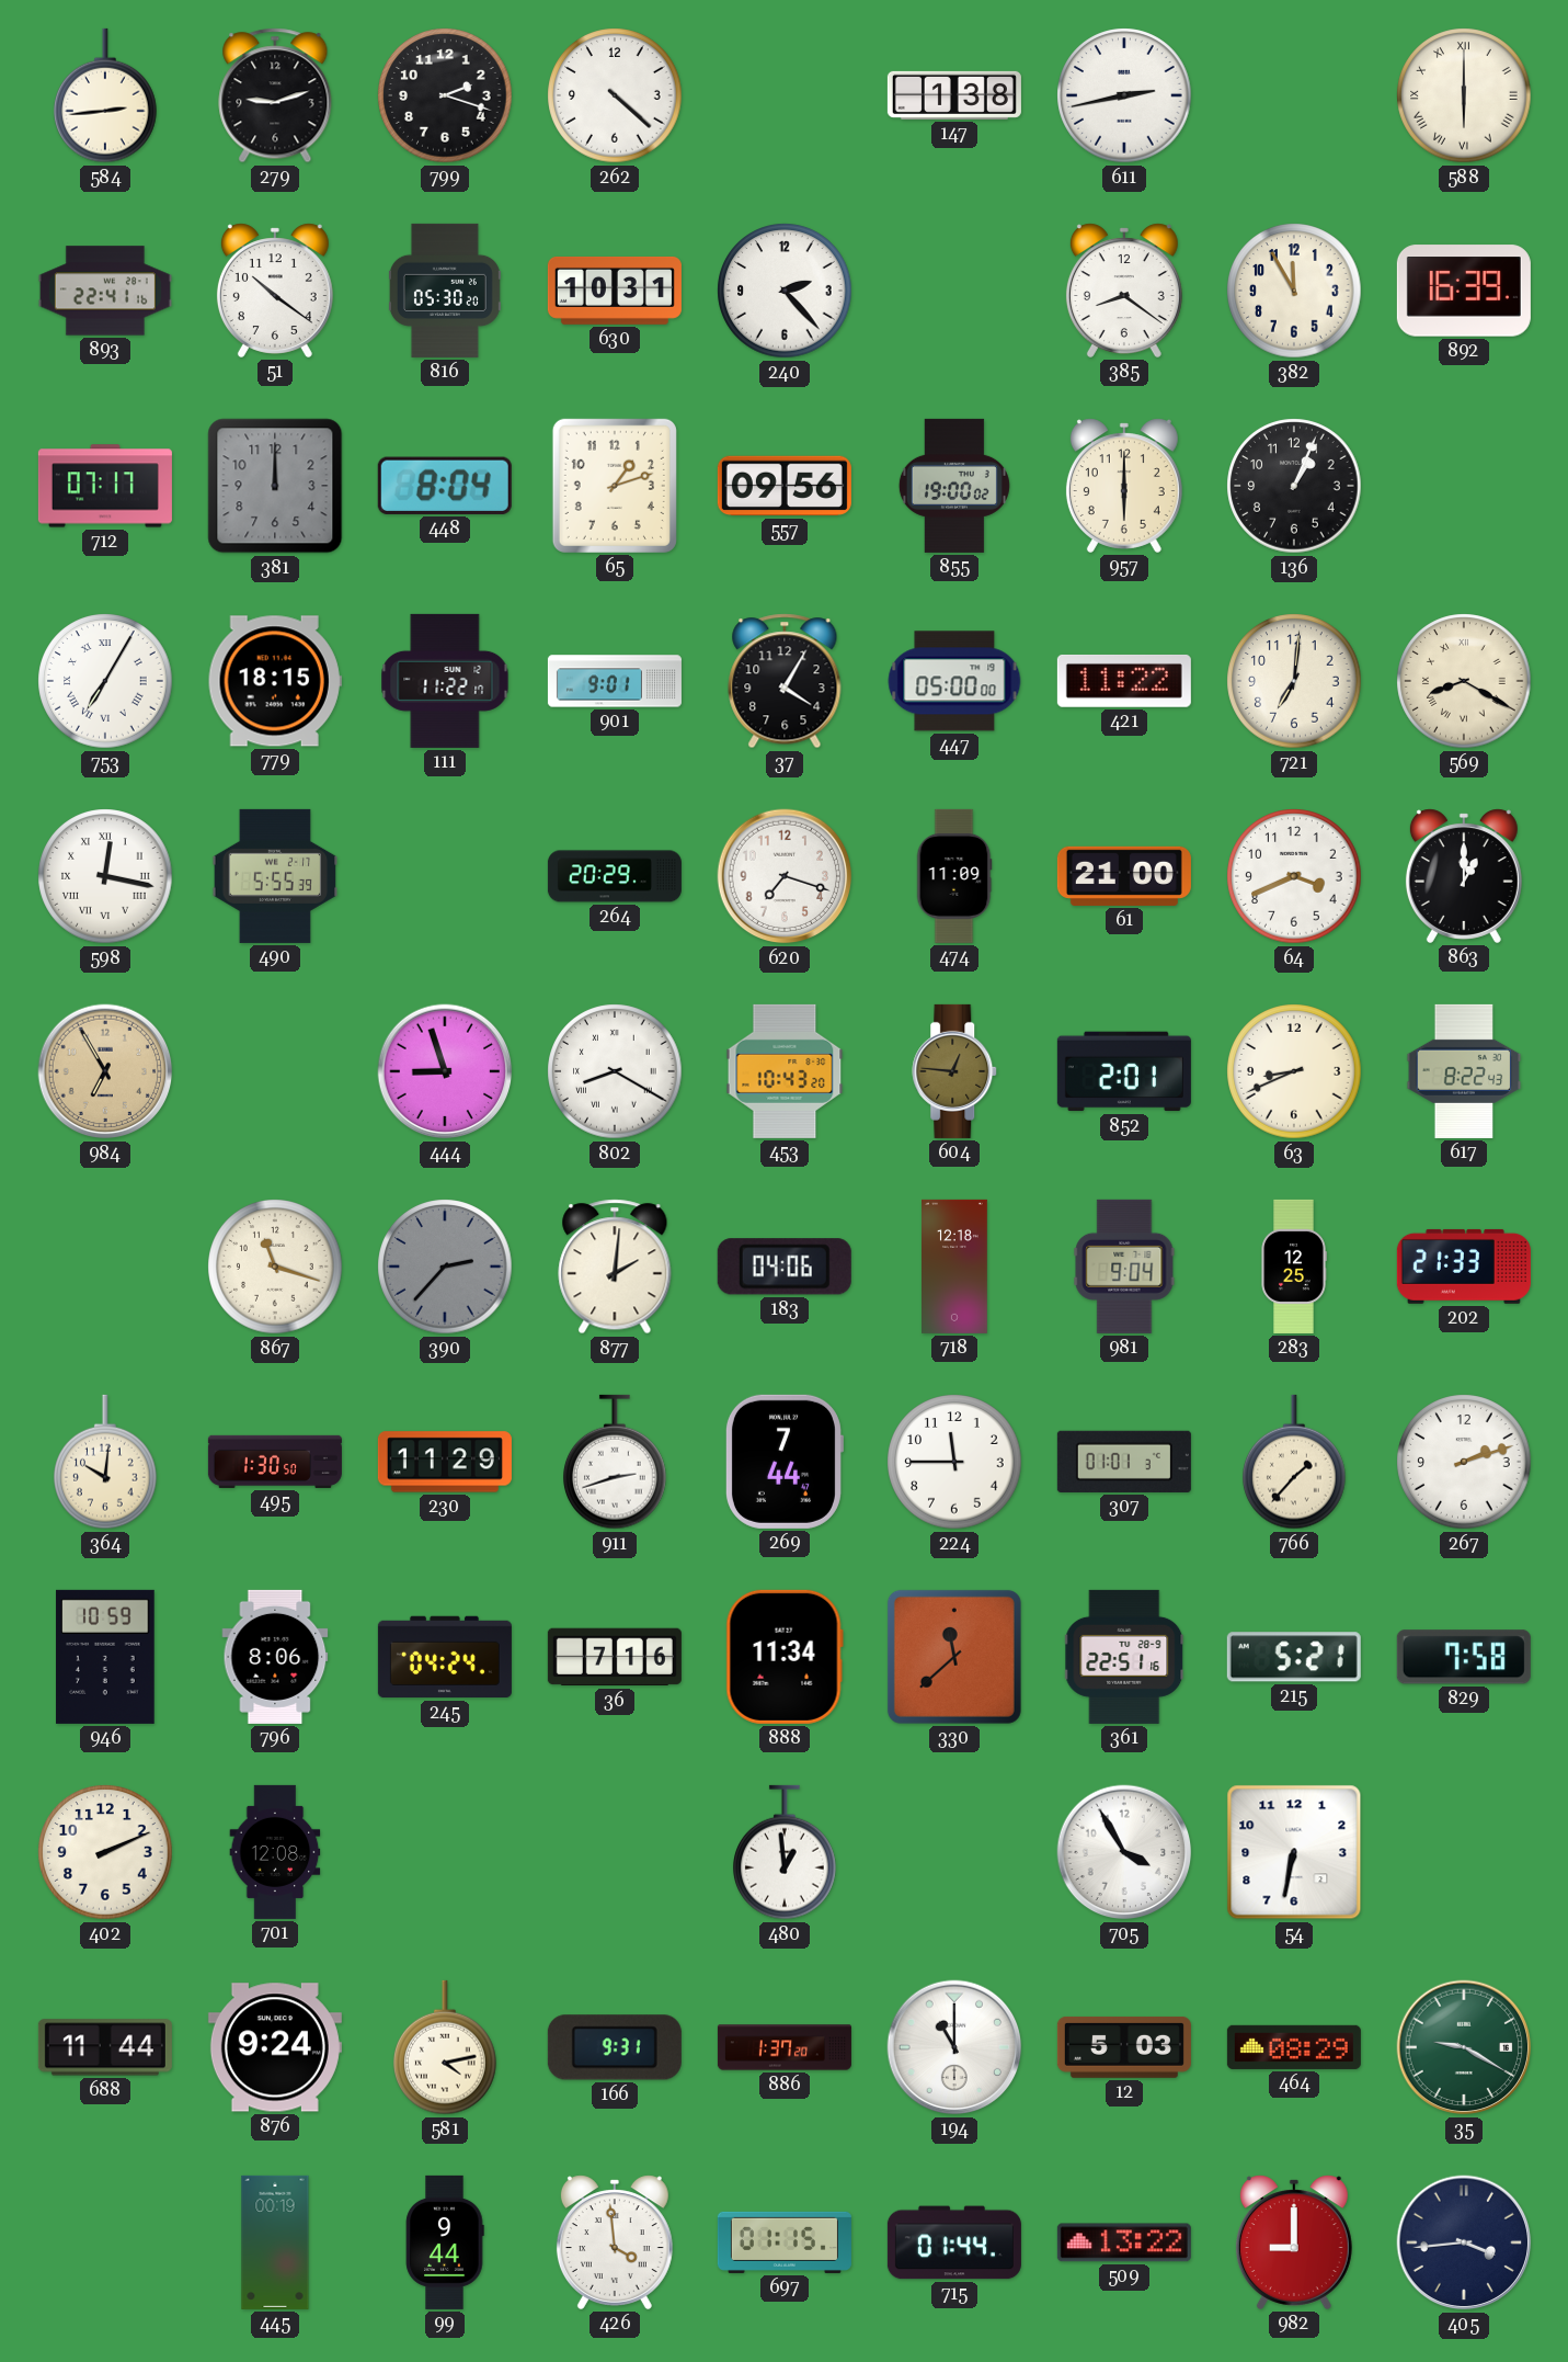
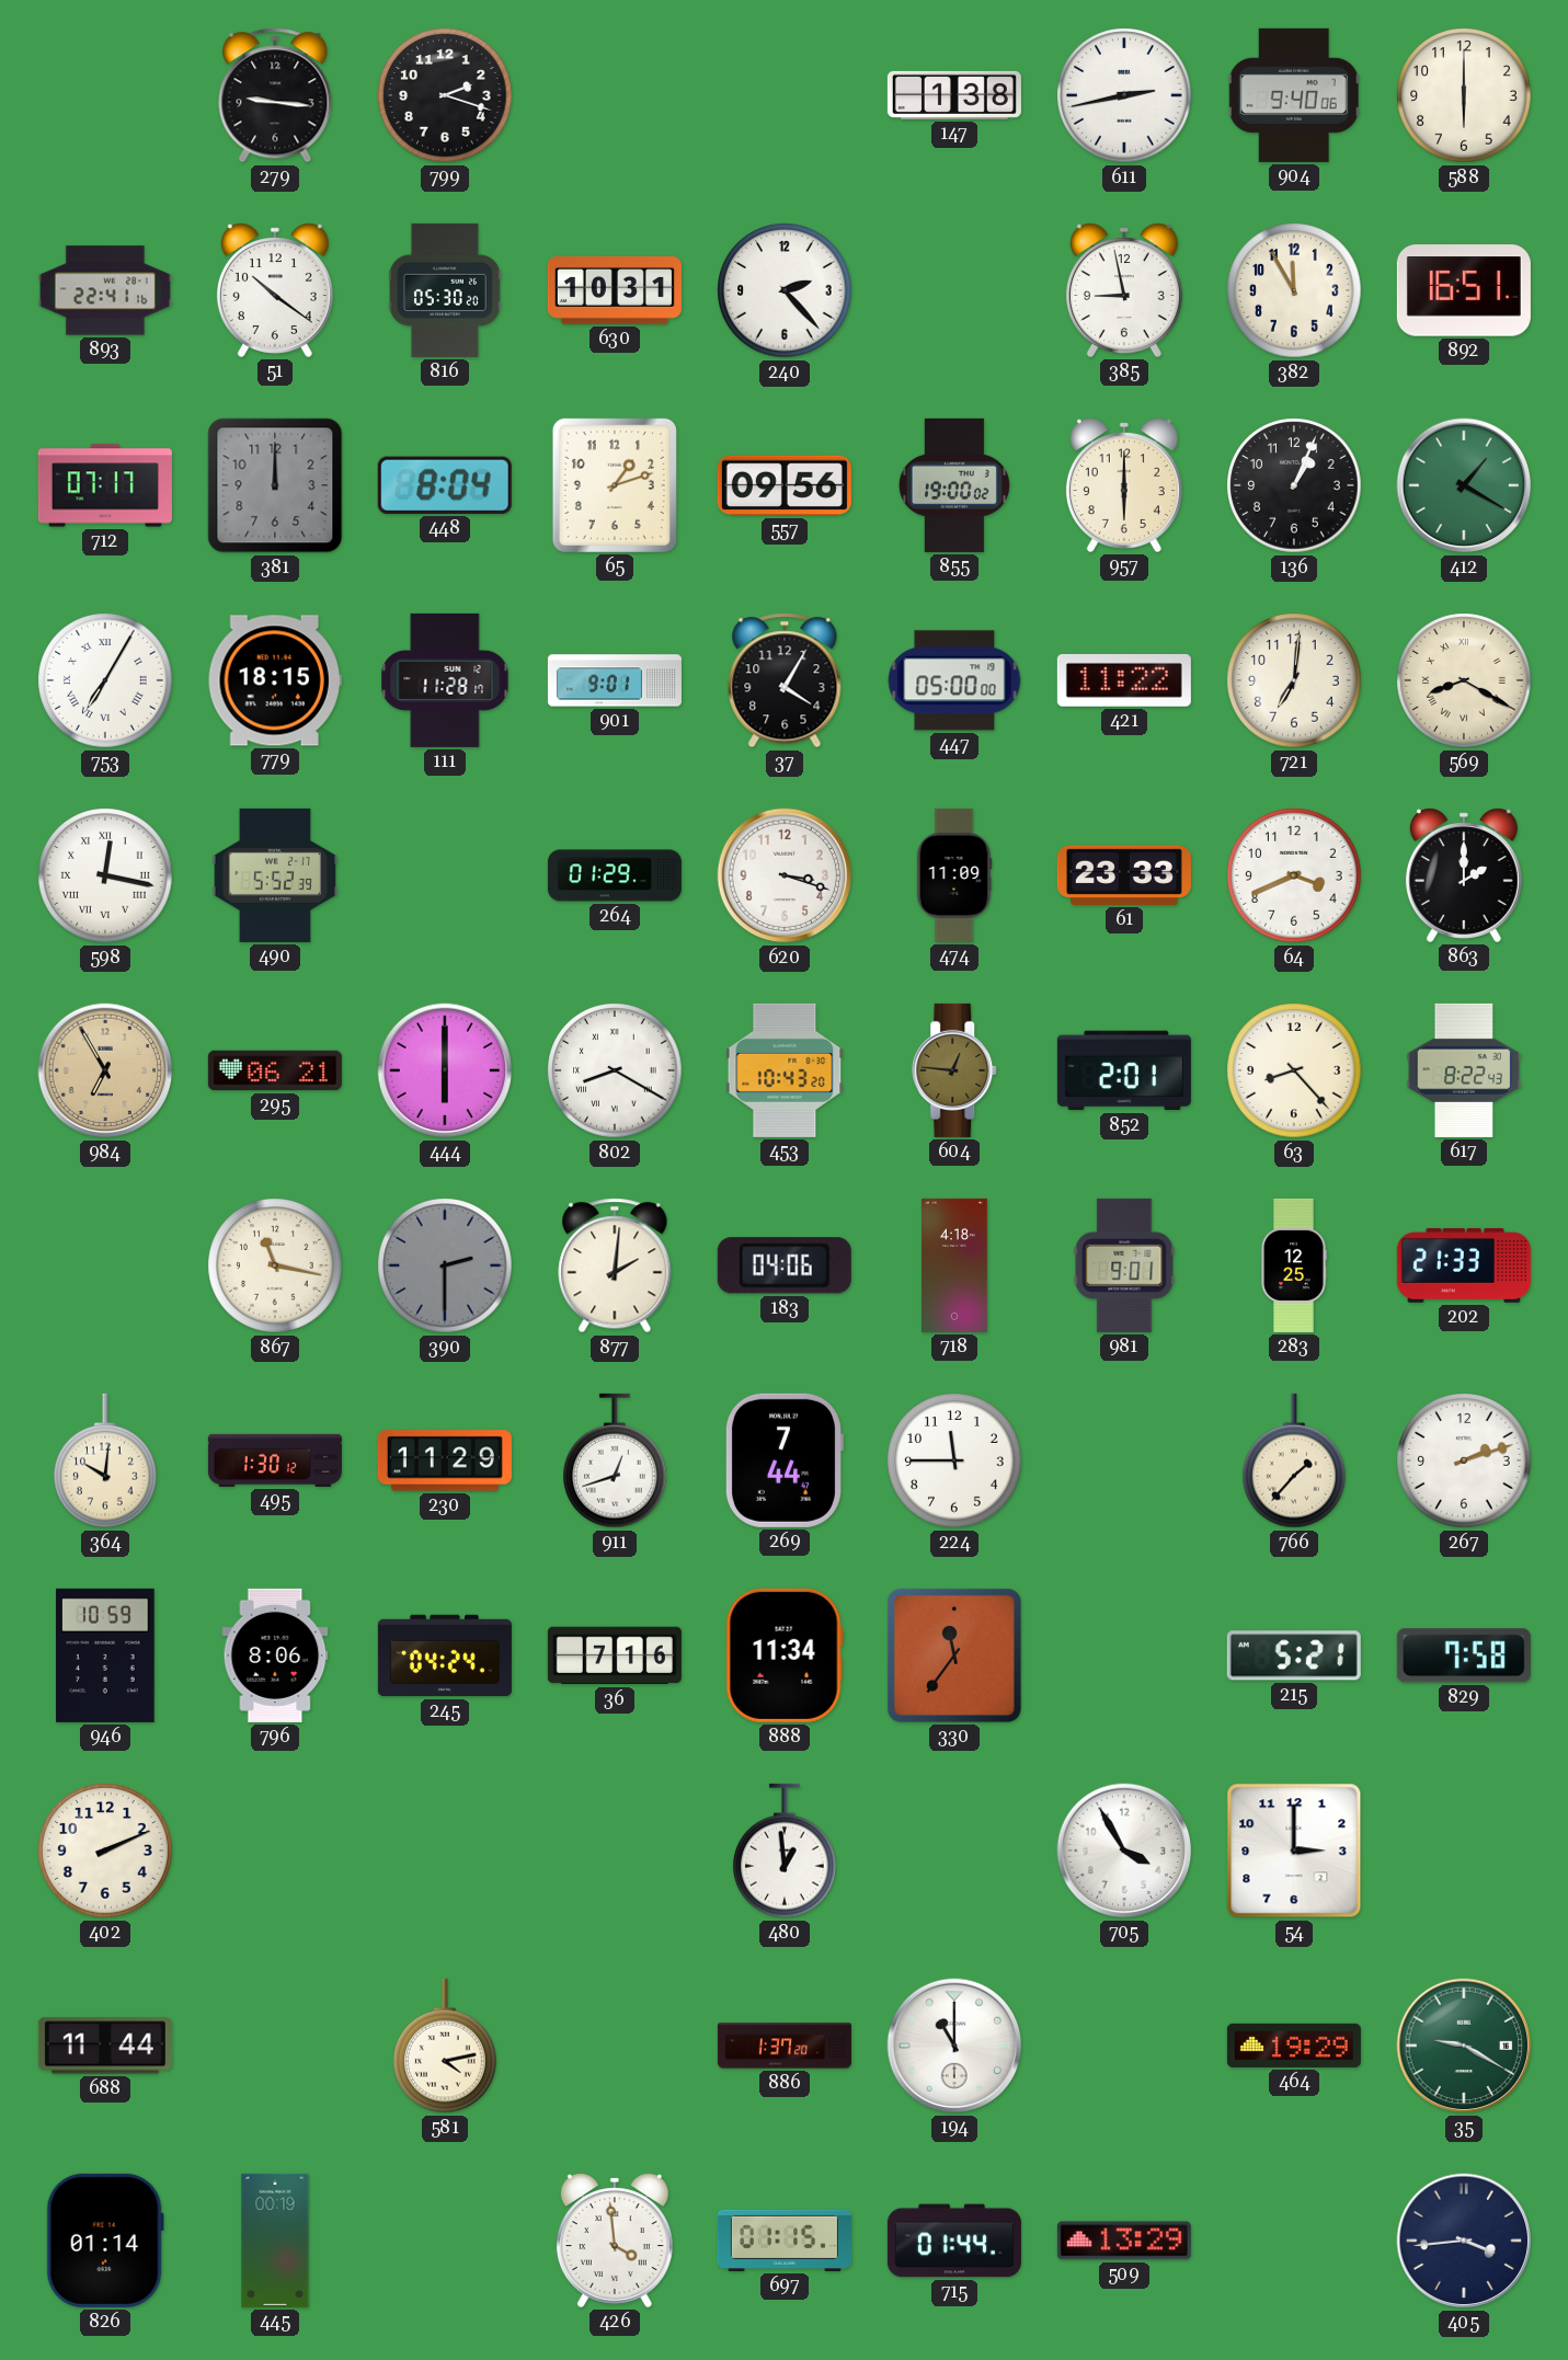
584: 2:44 -> none
279: 9:12 -> 9:16
262: 4:22 -> none
904: none -> 9:40
588 numerals: Roman -> Arabic
385: 8:21 -> 8:58
892: 16:39 -> 16:51
412: none -> 1:20
111: 11:22 -> 11:28
490: 5:55 -> 5:52
264: 20:29 -> 01:29
620: 7:18 -> 3:18
61: 21:00 -> 23:33
863: 1:00 -> 2:00
295: none -> 06:21
444: 8:57 -> 6:00
63: 8:41 -> 8:23
867: 11:18 -> 11:17
390: 2:37 -> 2:30
718: 12:18 -> 4:18
981: 9:04 -> 9:01
495: 1:30:50 -> 1:30:12
911: 2:42 -> 12:42
307: 01:01 -> none
330: 11:38 -> 11:36
361: 22:51 -> none
701: 12:08 -> none
54: 6:32 -> 3:00
876: 9:24 -> none
166: 9:31 -> none
12: 5:03 -> none
464: 08:29 -> 19:29
826: none -> 01:14
99: 9:44 -> none
509: 13:22 -> 13:29
982: 9:00 -> none
